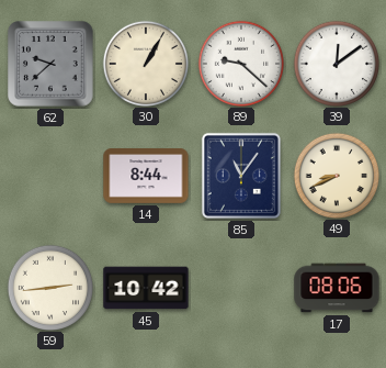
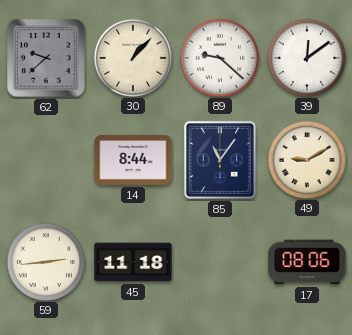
30: 1:05 -> 1:07
49: 8:41 -> 9:10
45: 10:42 -> 11:18
